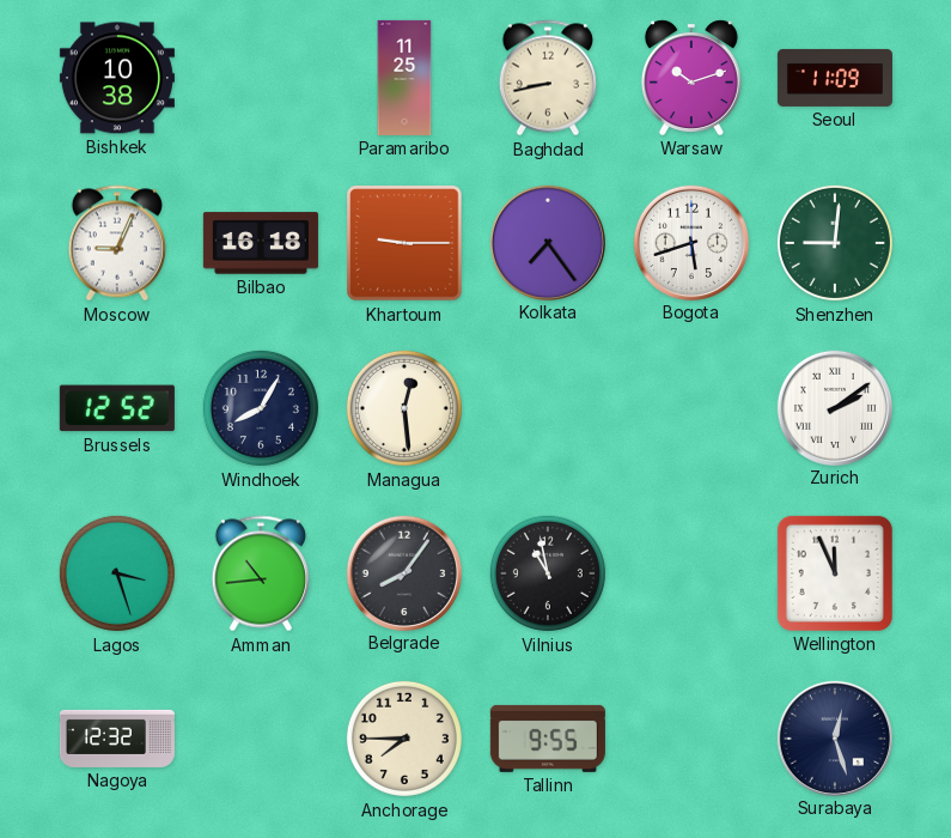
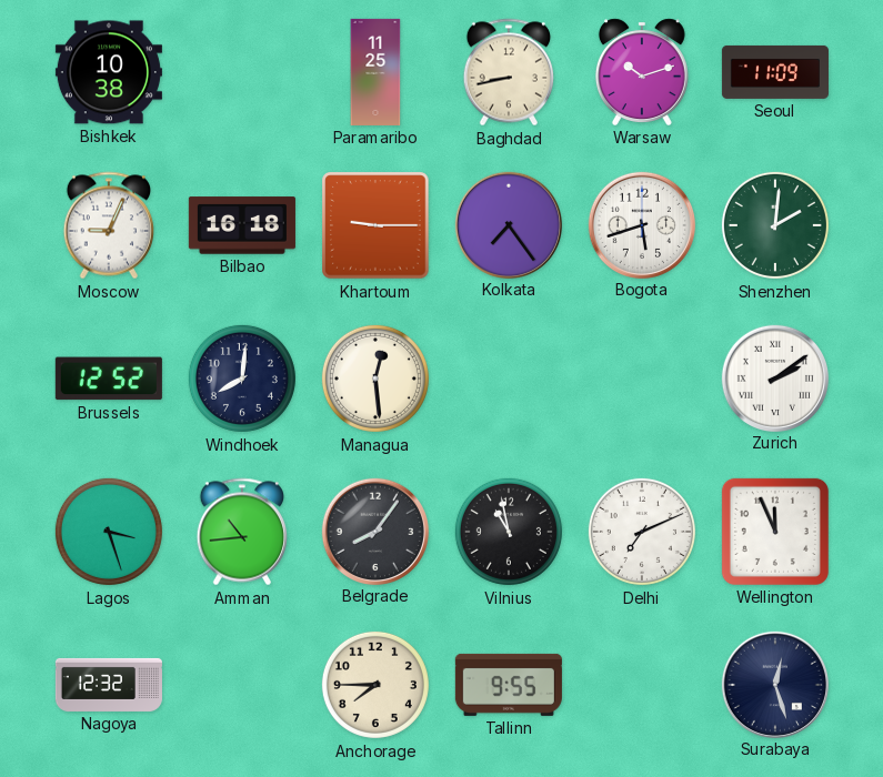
Shenzhen: 9:01 -> 2:01
Windhoek: 8:05 -> 8:01
Delhi: none -> 7:11
